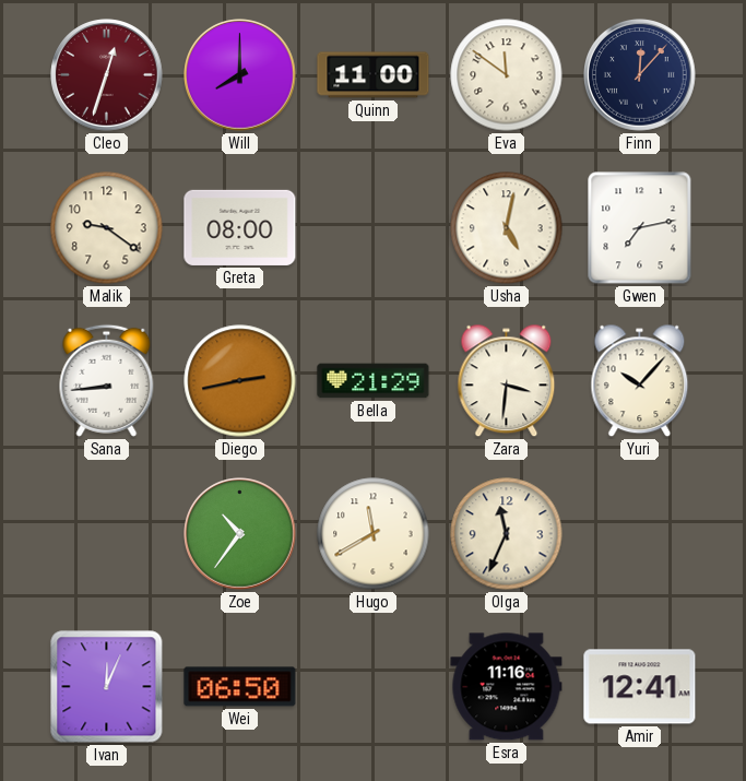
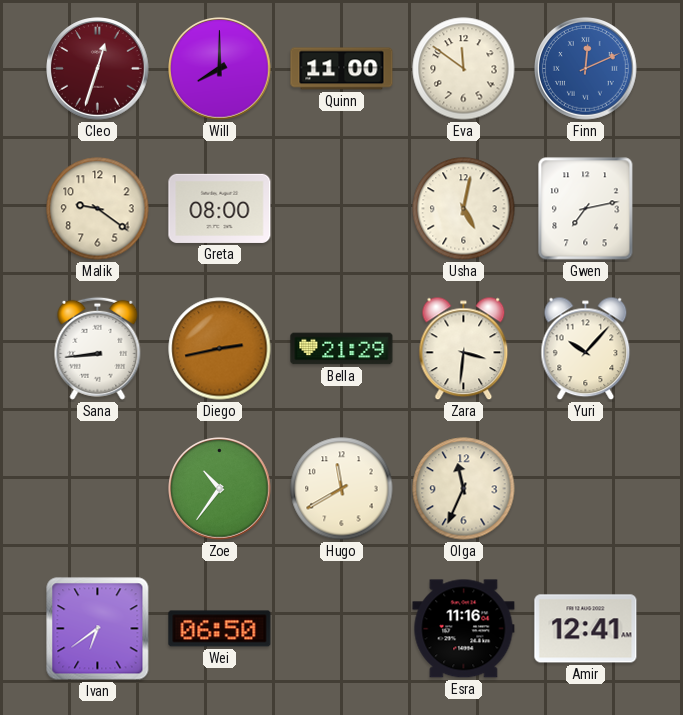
Finn: 12:07 -> 12:11
Finn dial: navy -> blue
Ivan: 12:04 -> 6:39
